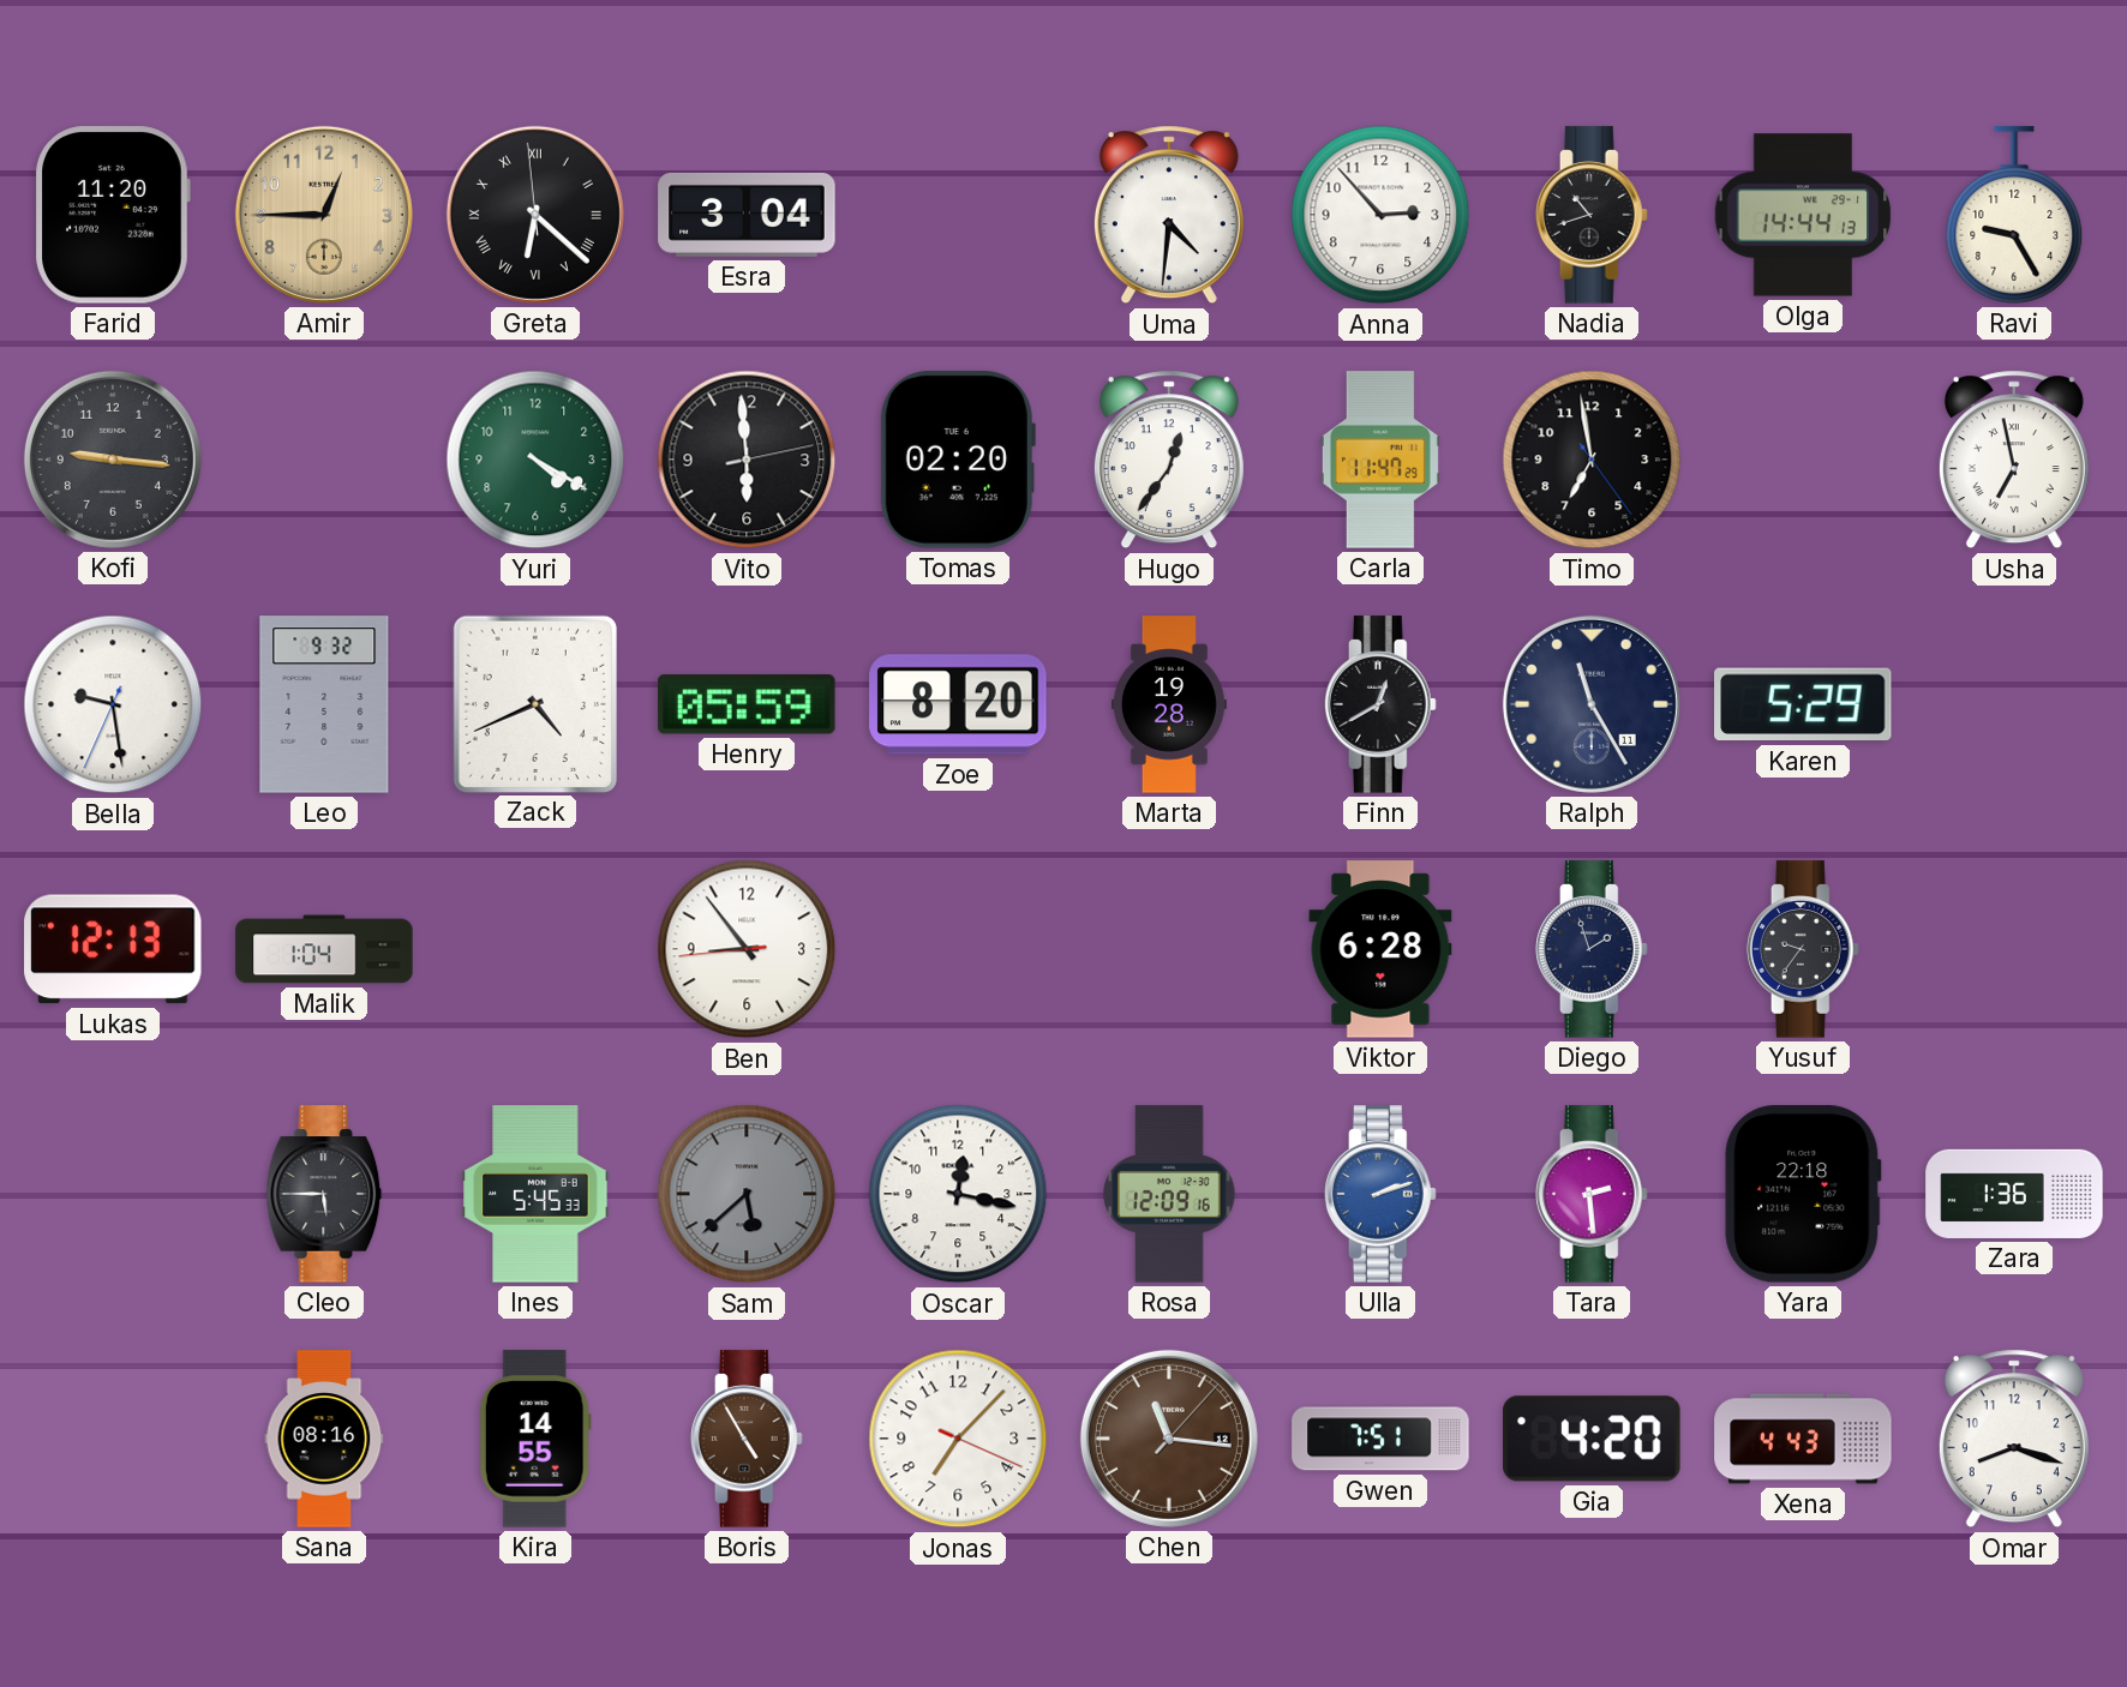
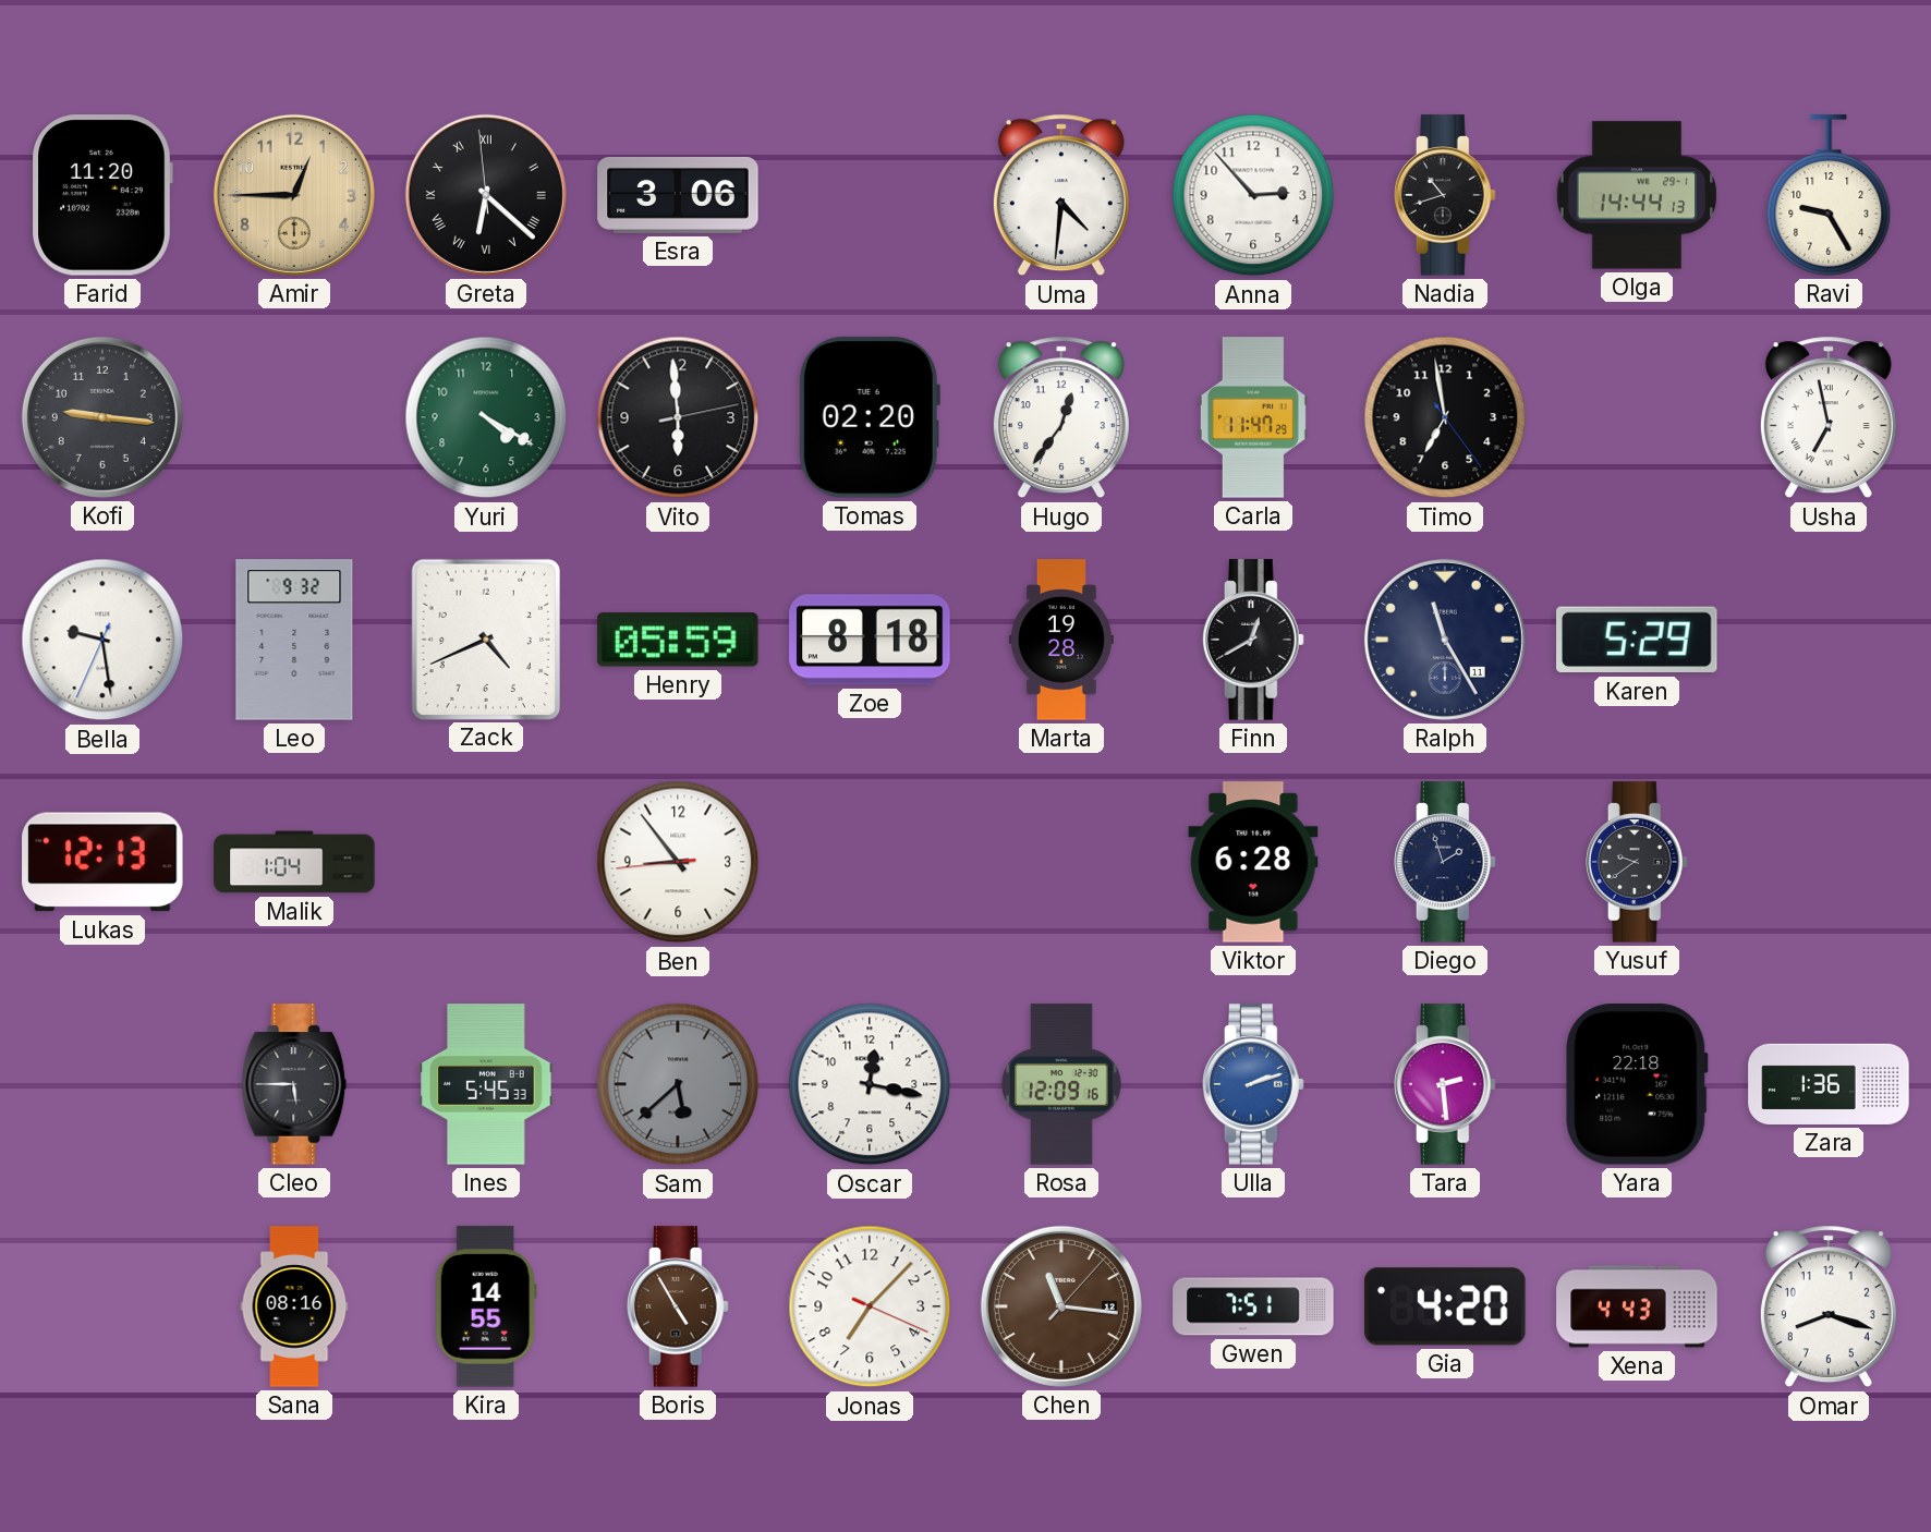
Esra: 3:04 -> 3:06
Zoe: 8:20 -> 8:18
Yusuf: 9:36 -> 9:39
